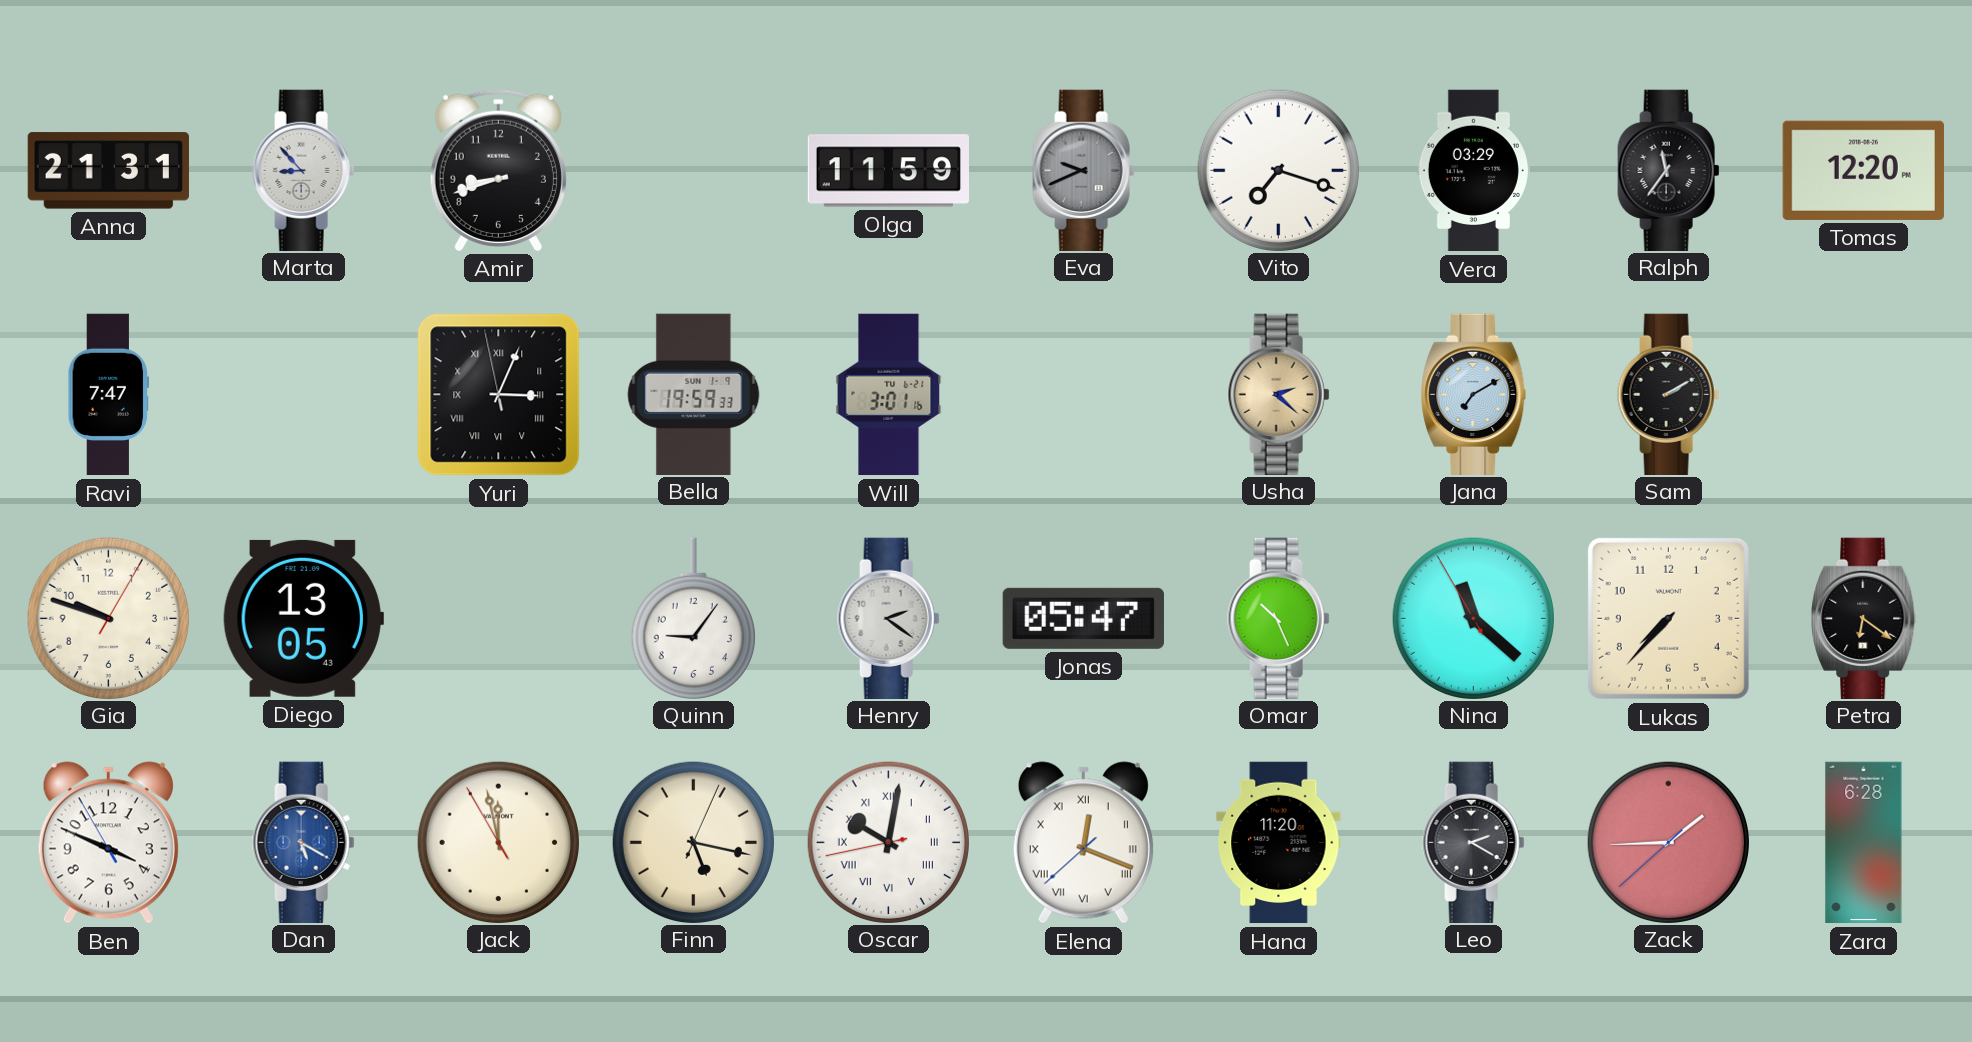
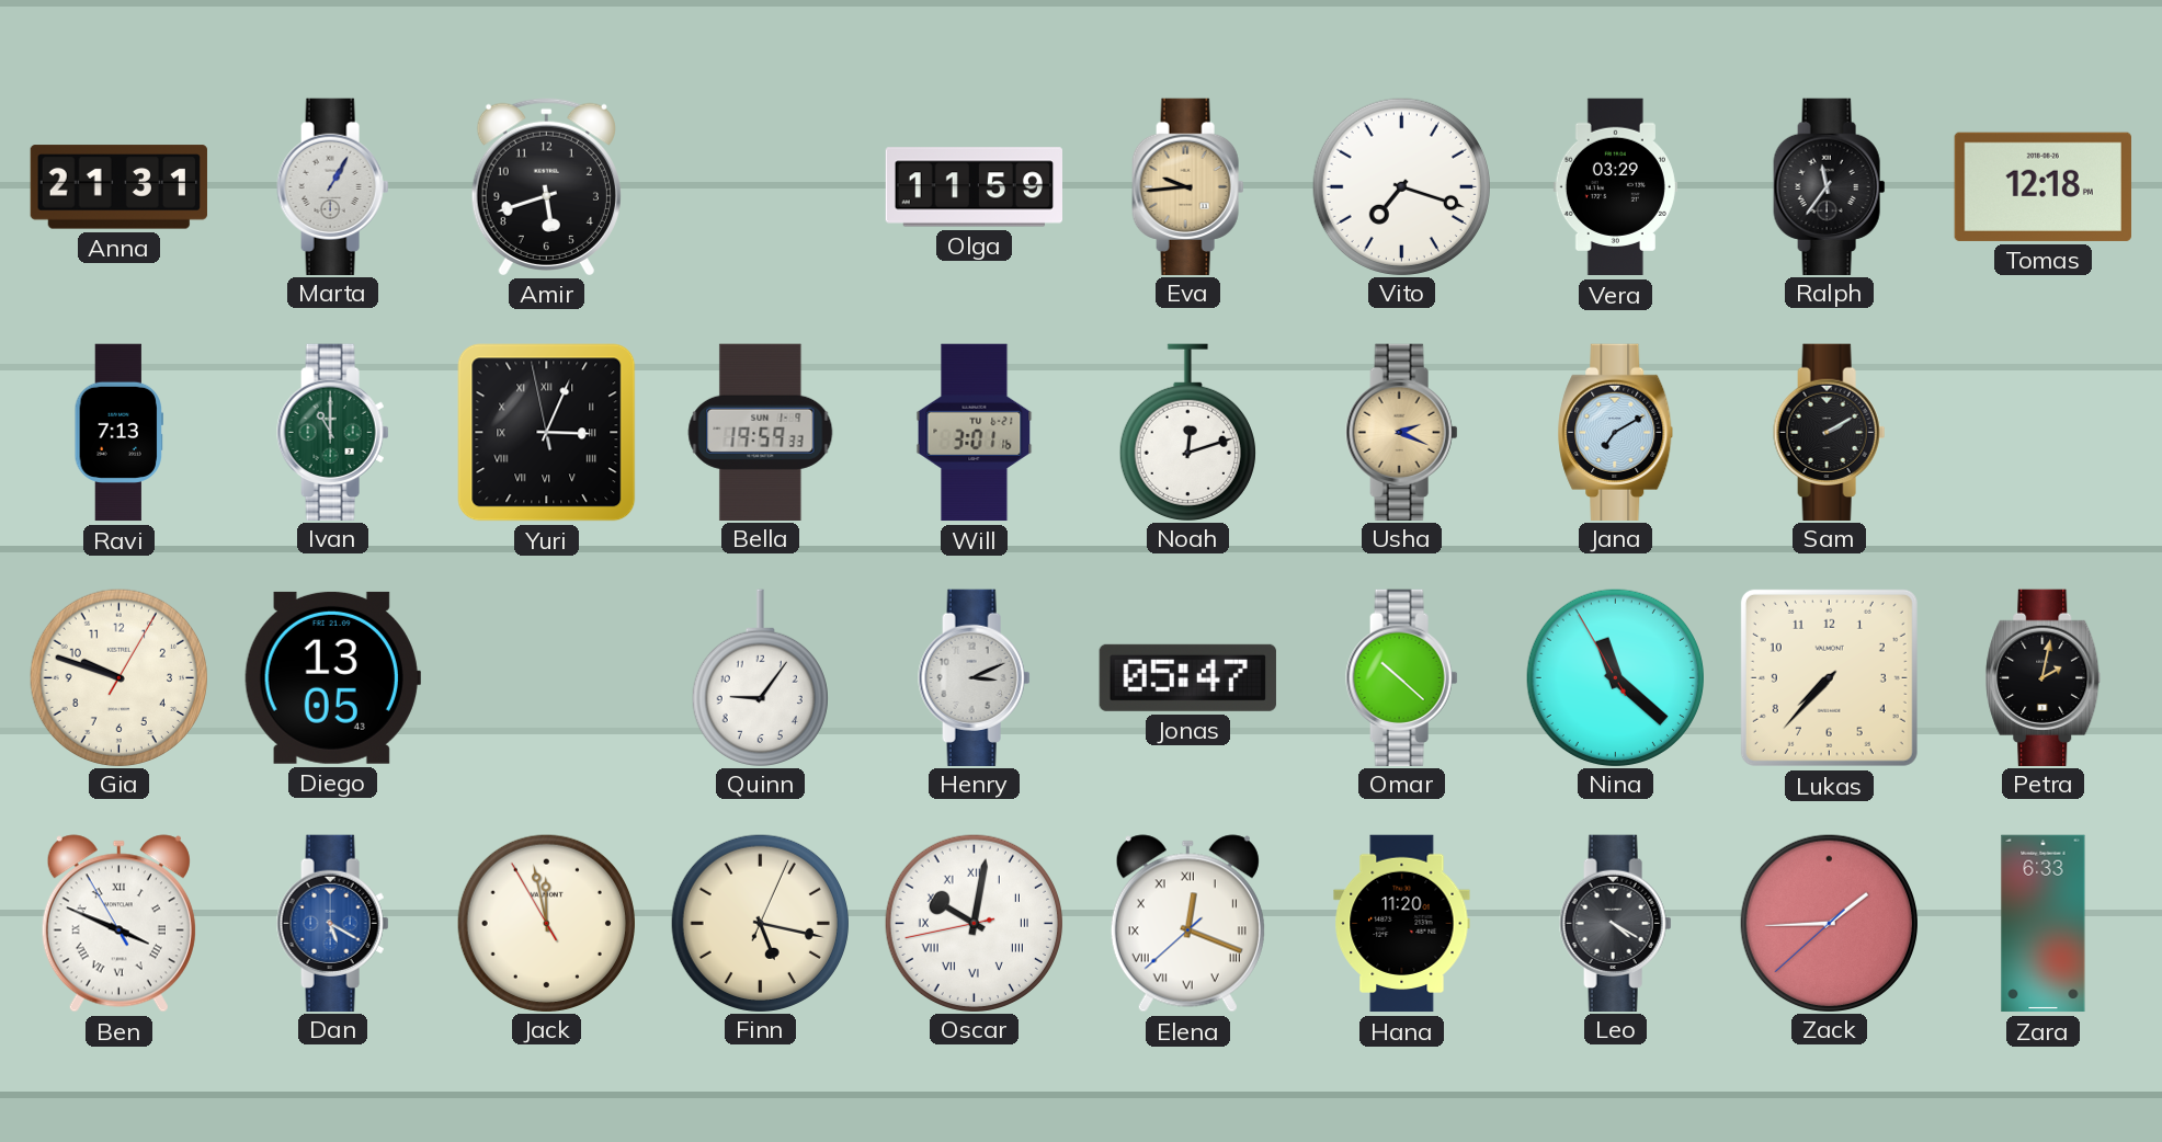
Marta: 8:53 -> 1:05
Amir: 8:42 -> 5:42
Eva: 9:41 -> 9:44
Eva dial: grey -> champagne
Tomas: 12:20 -> 12:18
Ravi: 7:47 -> 7:13
Ivan: none -> 11:00
Noah: none -> 12:12
Usha: 2:22 -> 2:19
Henry: 2:21 -> 3:11
Omar: 10:26 -> 10:22
Petra: 6:21 -> 2:02
Ben numerals: Arabic -> Roman
Leo: 2:20 -> 4:20
Zara: 6:28 -> 6:33
